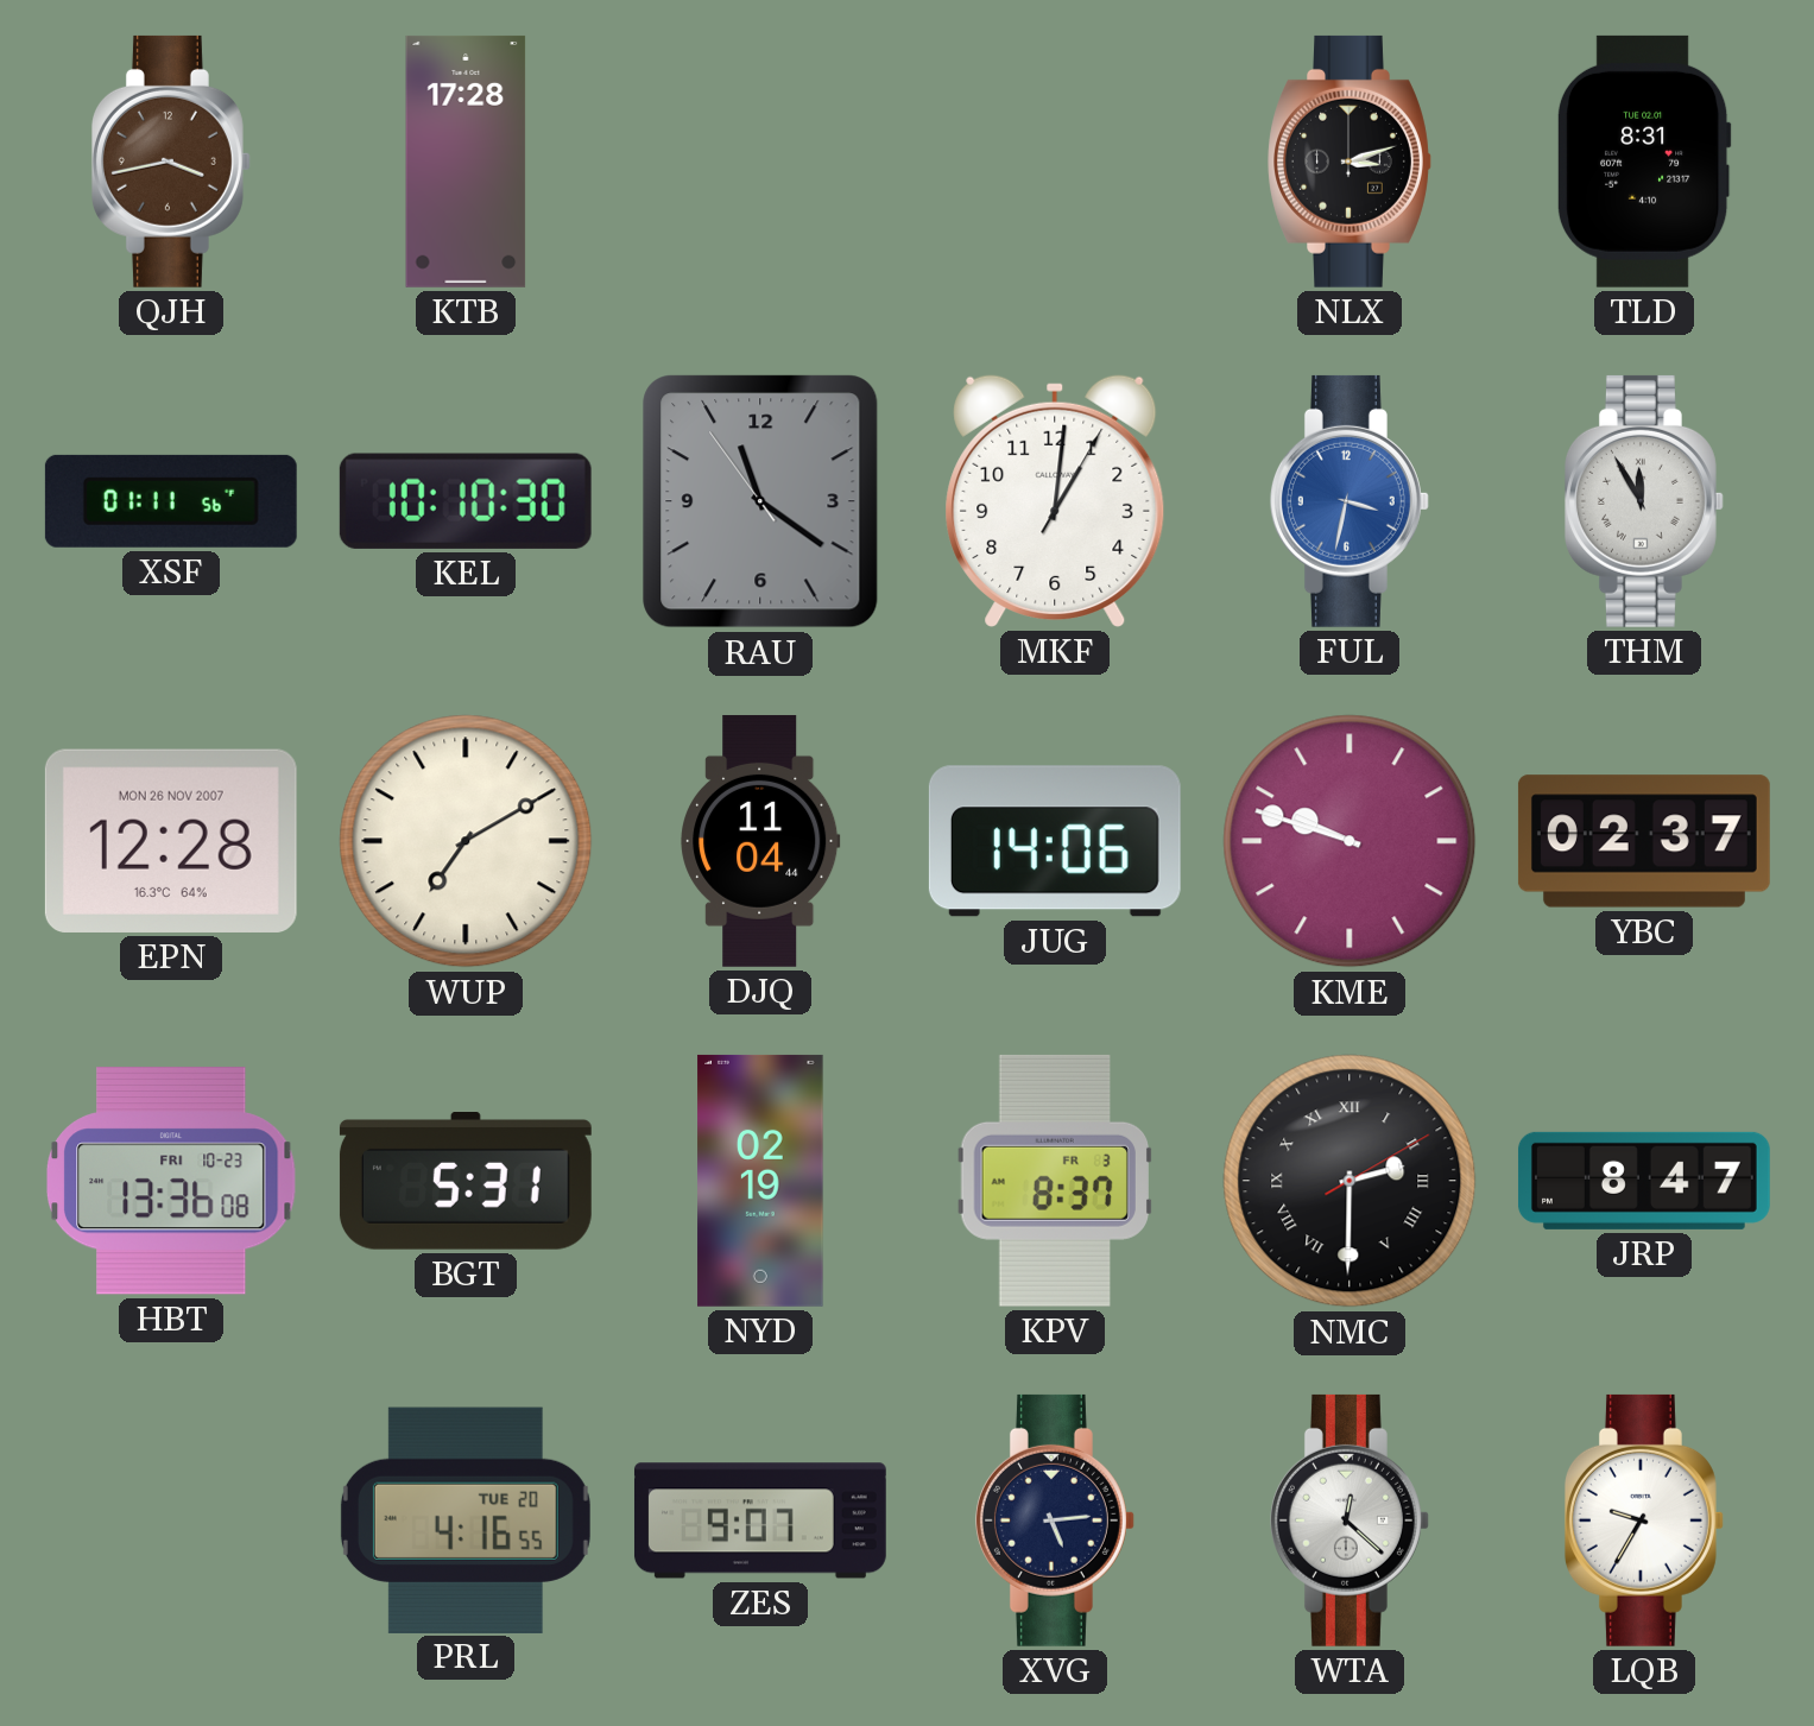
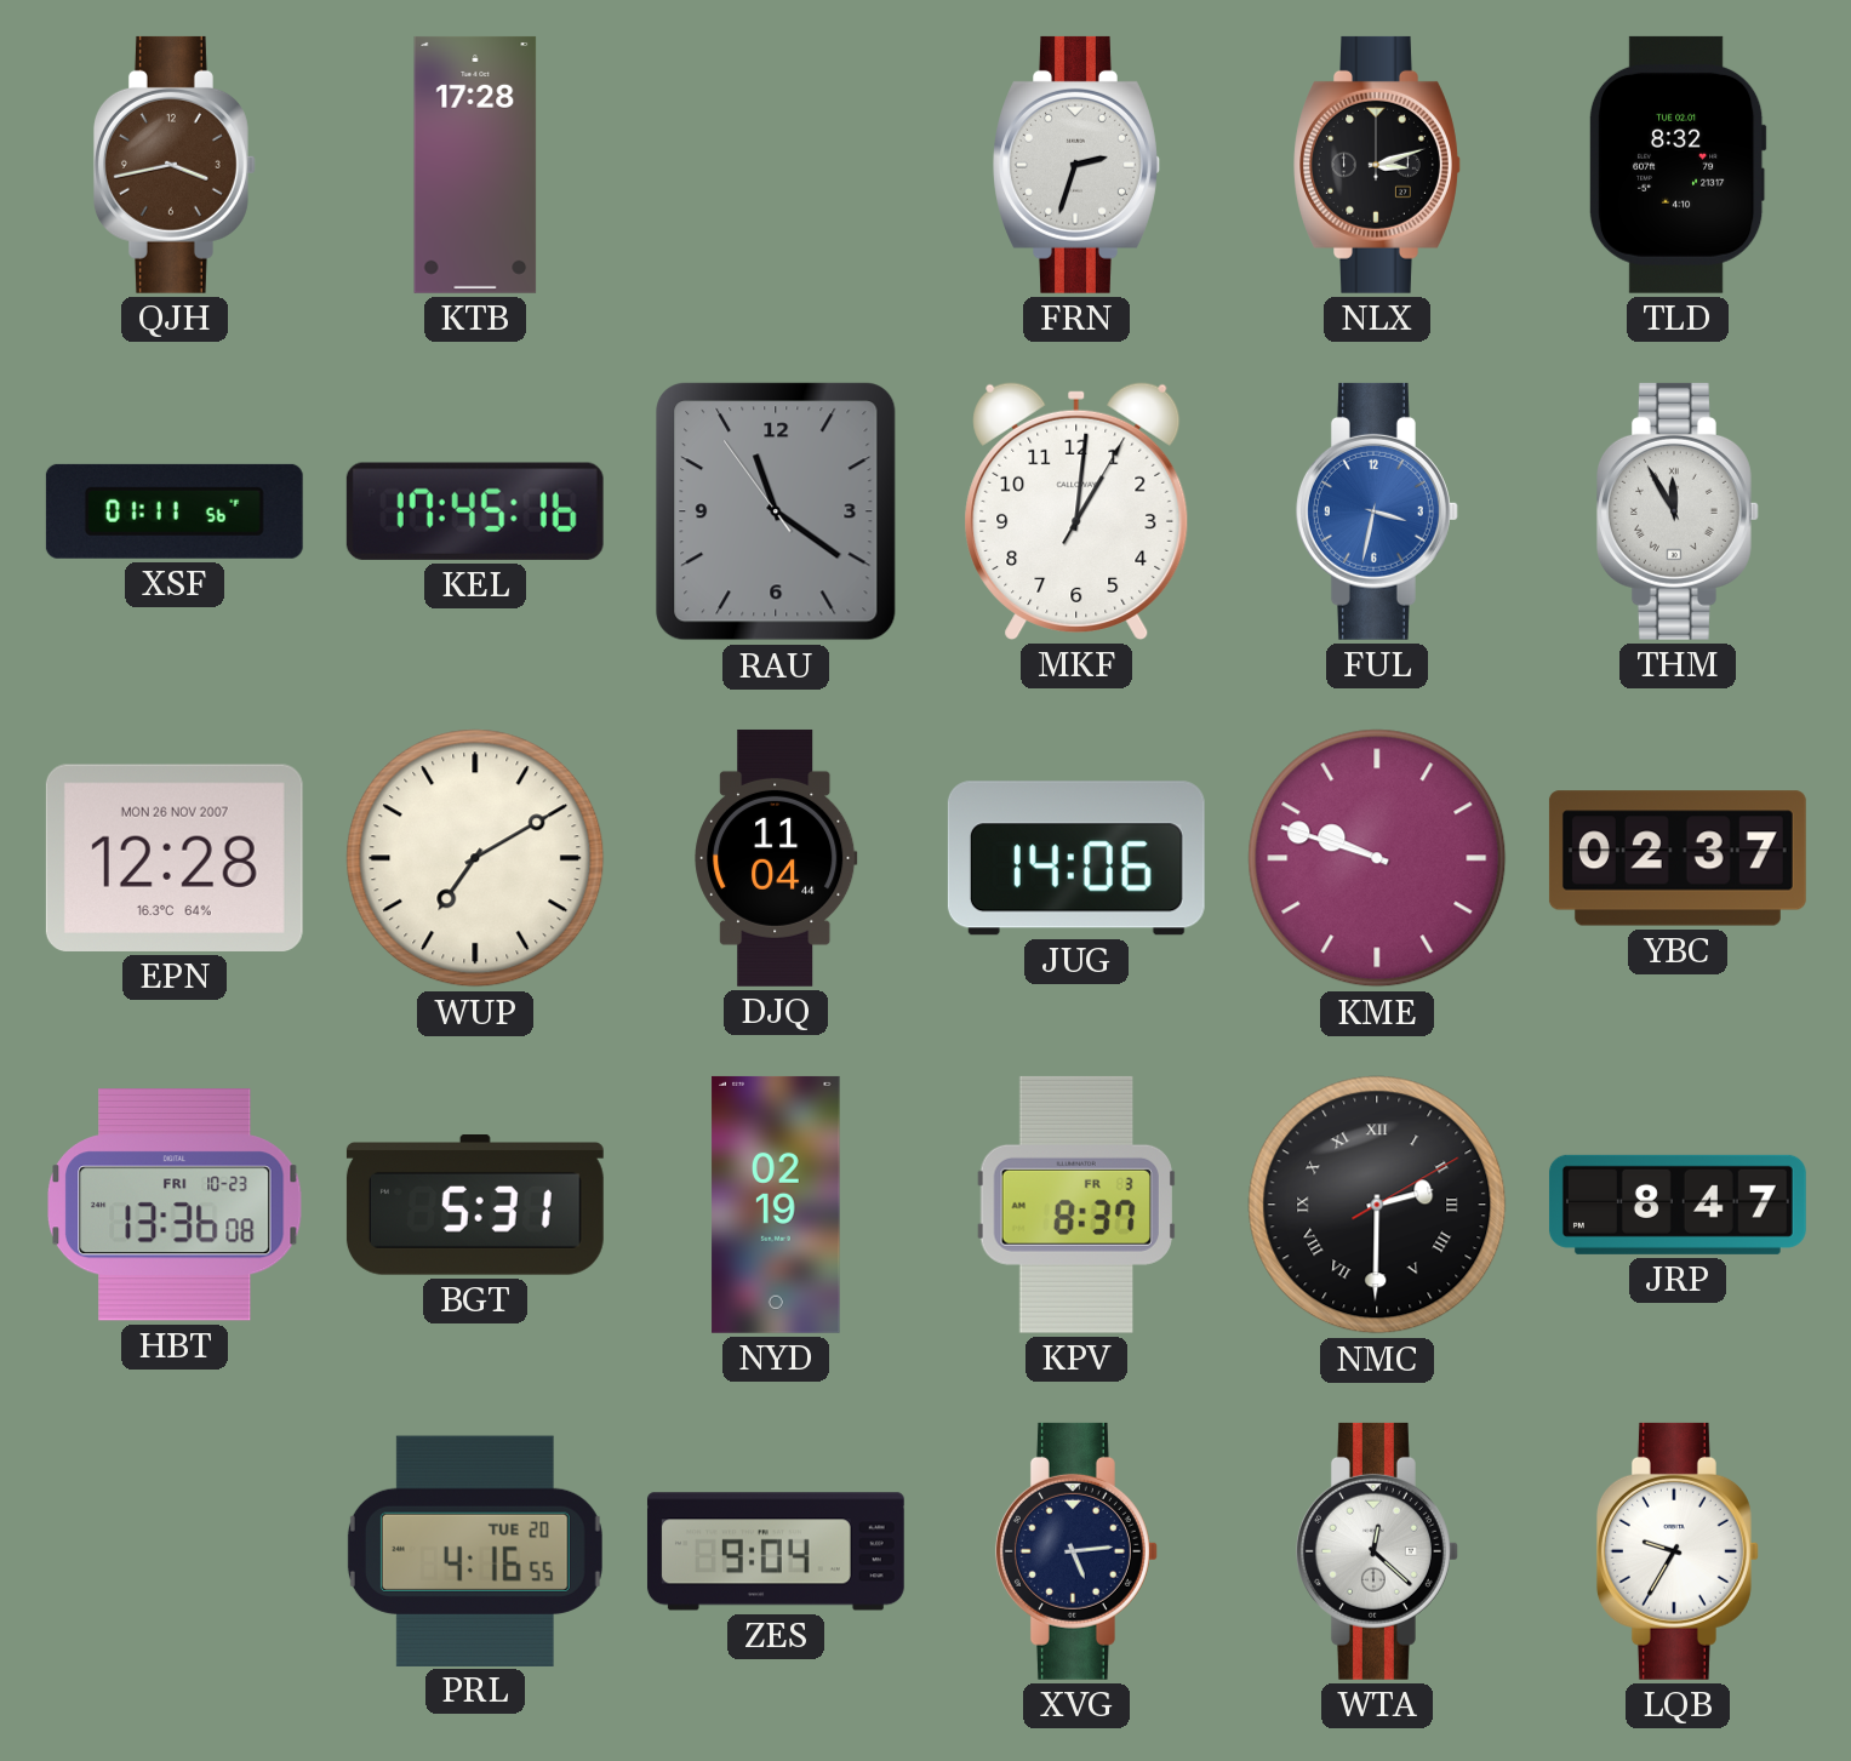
FRN: none -> 2:33
TLD: 8:31 -> 8:32
KEL: 10:10 -> 17:45
ZES: 9:07 -> 9:04
